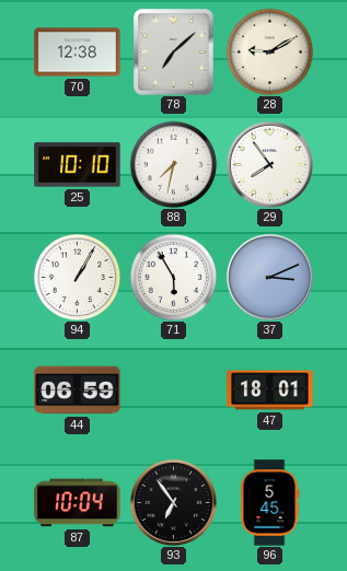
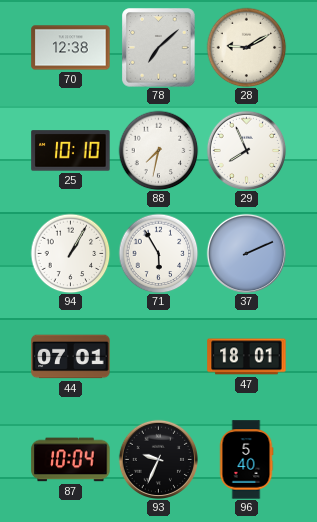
29: 7:54 -> 7:56
37: 3:11 -> 2:11
44: 06:59 -> 07:01
93: 6:54 -> 9:34
96: 5:45 -> 5:40
